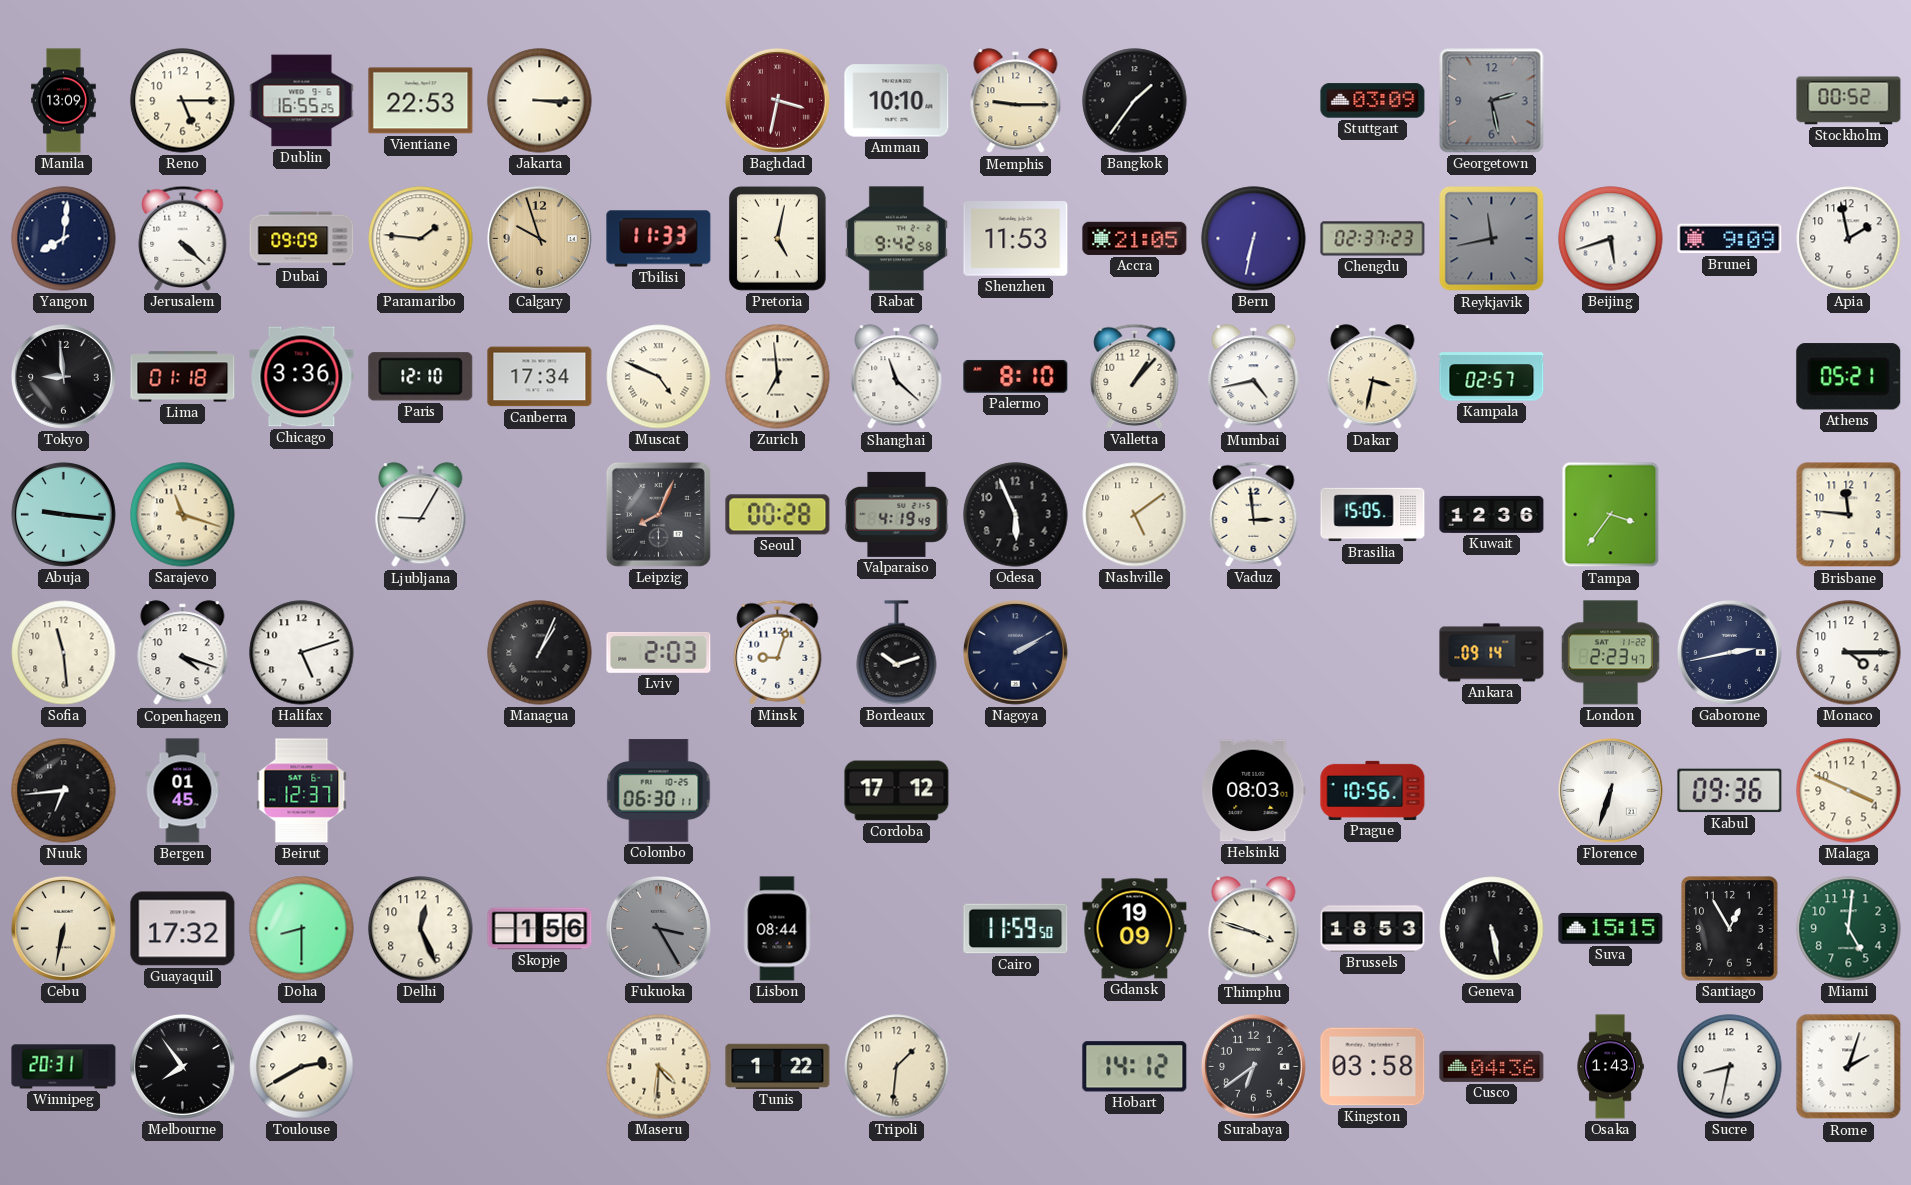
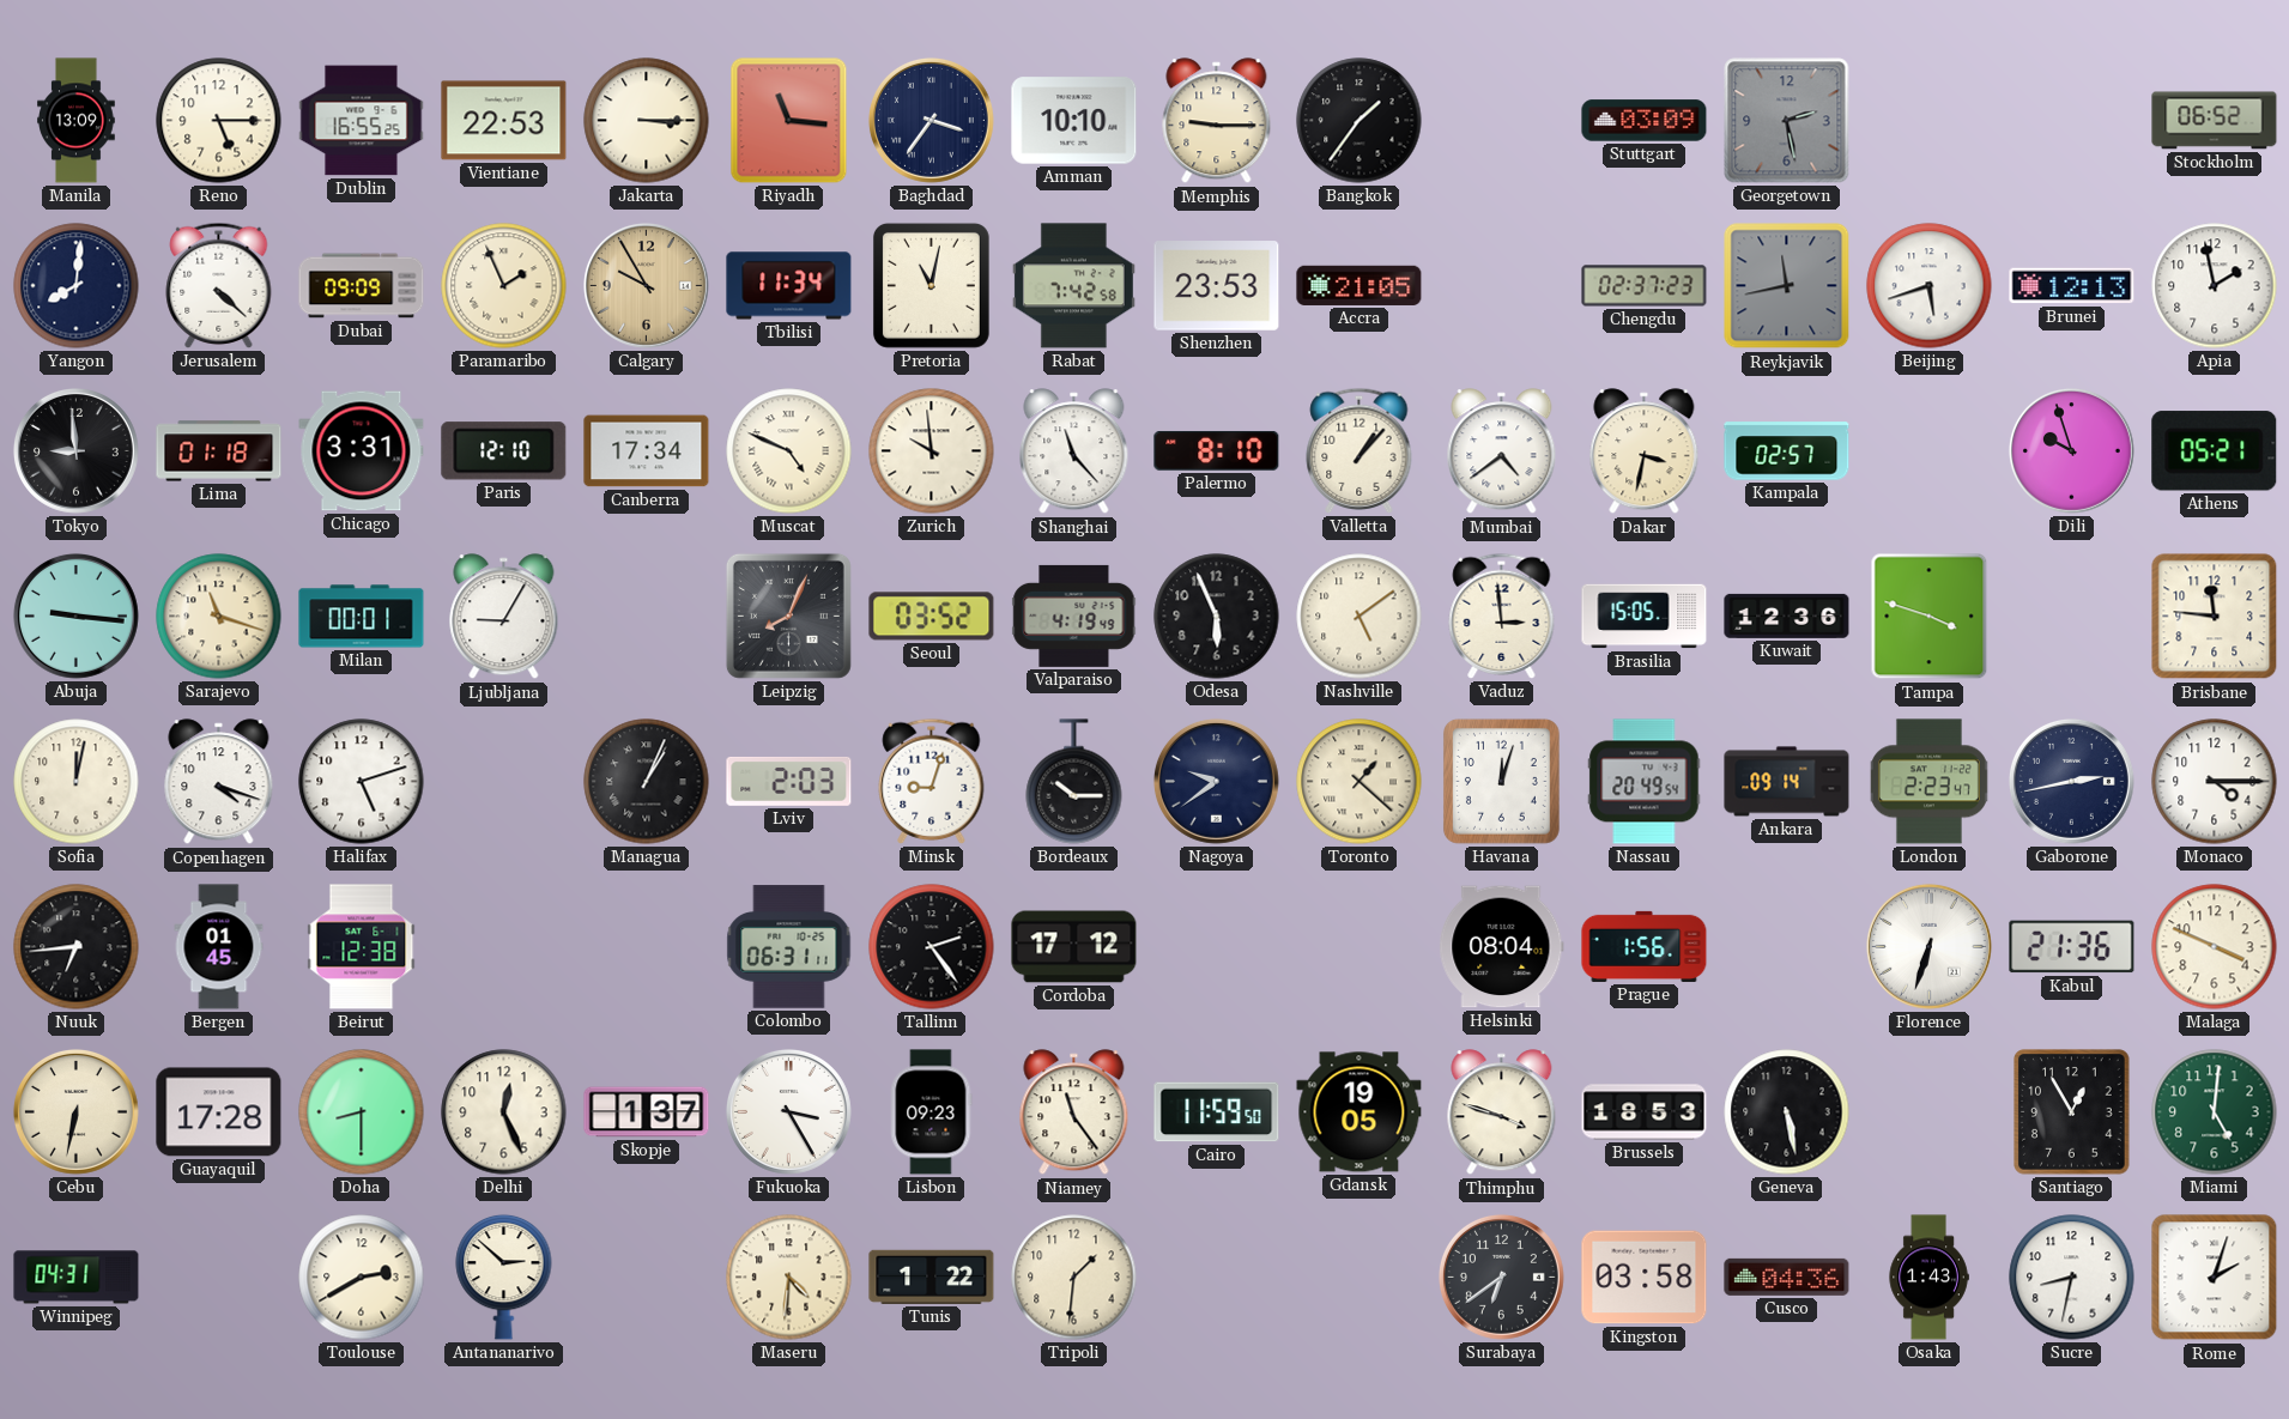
Riyadh: none -> 11:16
Baghdad: 3:32 -> 3:36
Baghdad dial: burgundy -> navy
Stockholm: 00:52 -> 06:52
Paramaribo: 1:46 -> 1:56
Calgary: 9:57 -> 9:55
Tbilisi: 11:33 -> 11:34
Pretoria: 5:02 -> 11:02
Rabat: 9:42 -> 7:42
Shenzhen: 11:53 -> 23:53
Bern: 6:32 -> none
Brunei: 9:09 -> 12:13
Chicago: 3:36 -> 3:31
Zurich: 6:59 -> 9:59
Shanghai: 11:22 -> 11:23
Mumbai: 4:43 -> 4:39
Dili: none -> 9:57
Milan: none -> 00:01
Seoul: 00:28 -> 03:52
Tampa: 3:36 -> 3:48
Sofia: 11:29 -> 12:02
Bordeaux: 10:12 -> 10:15
Nagoya: 2:10 -> 9:39
Toronto: none -> 1:22
Havana: none -> 12:03
Nassau: none -> 20:49
Beirut: 12:37 -> 12:38
Colombo: 06:30 -> 06:31
Tallinn: none -> 2:24
Helsinki: 08:03 -> 08:04
Prague: 10:56 -> 1:56
Kabul: 09:36 -> 21:36
Guayaquil: 17:32 -> 17:28
Skopje: 1:56 -> 1:37
Fukuoka dial: grey -> white
Lisbon: 08:44 -> 09:23
Niamey: none -> 11:24
Gdansk: 19:09 -> 19:05
Suva: 15:15 -> none
Winnipeg: 20:31 -> 04:31
Melbourne: 7:54 -> none
Antananarivo: none -> 2:52
Hobart: 14:12 -> none
